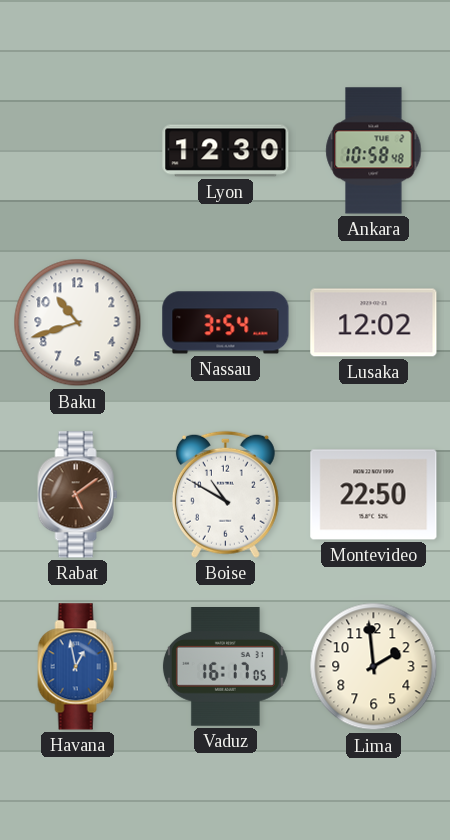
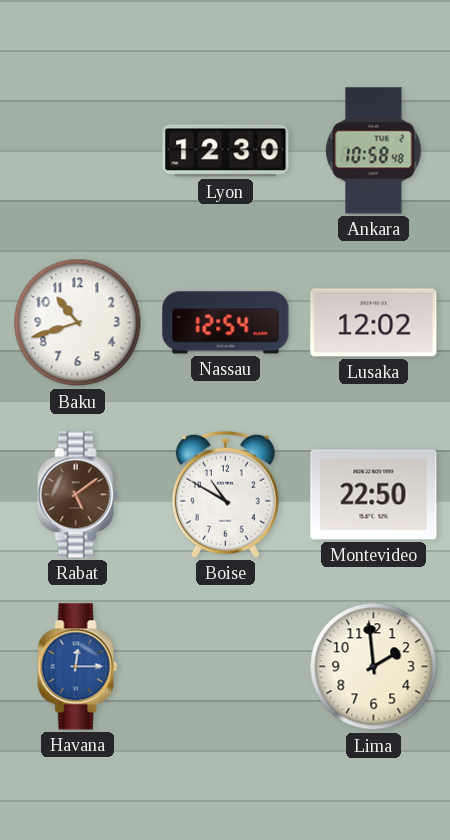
Nassau: 3:54 -> 12:54
Havana: 12:58 -> 12:15
Vaduz: 16:17 -> none
